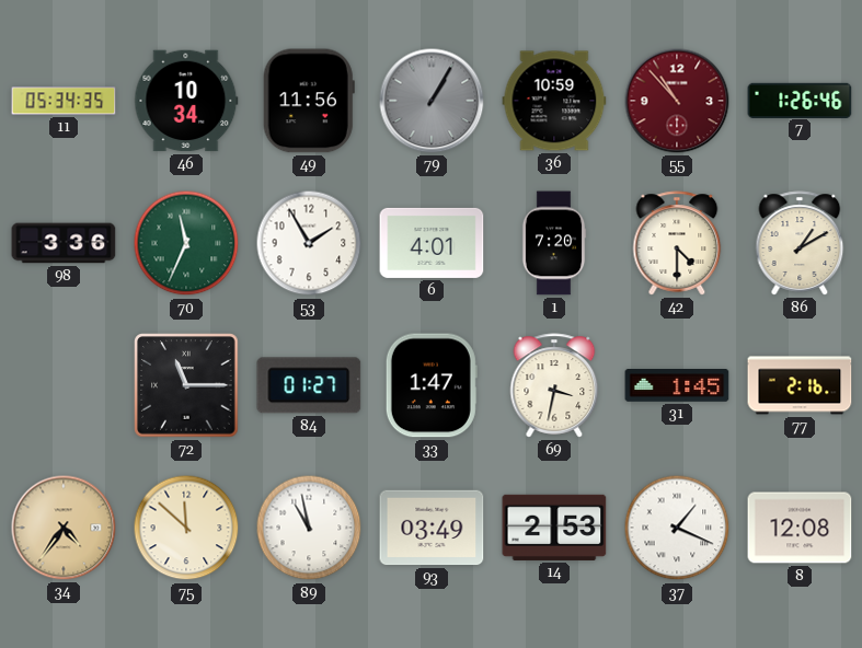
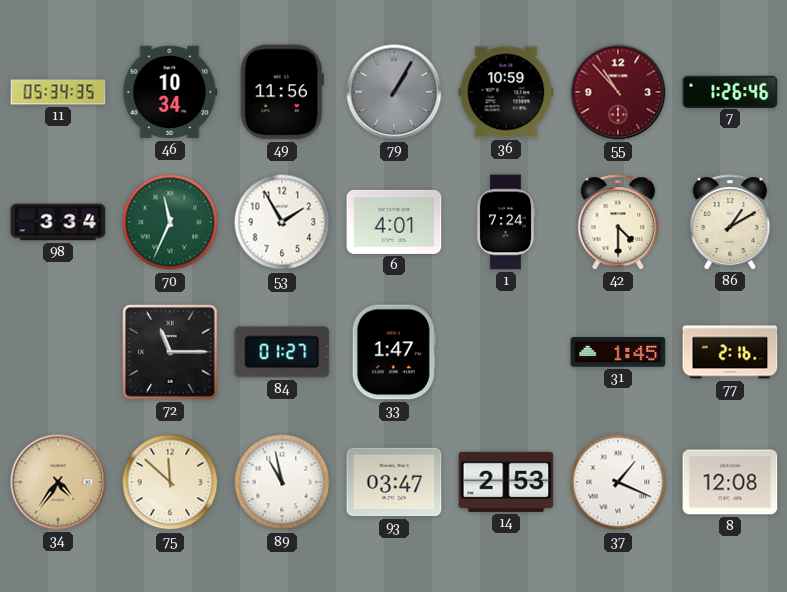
98: 3:36 -> 3:34
1: 7:20 -> 7:24
69: 3:32 -> none
93: 03:49 -> 03:47
